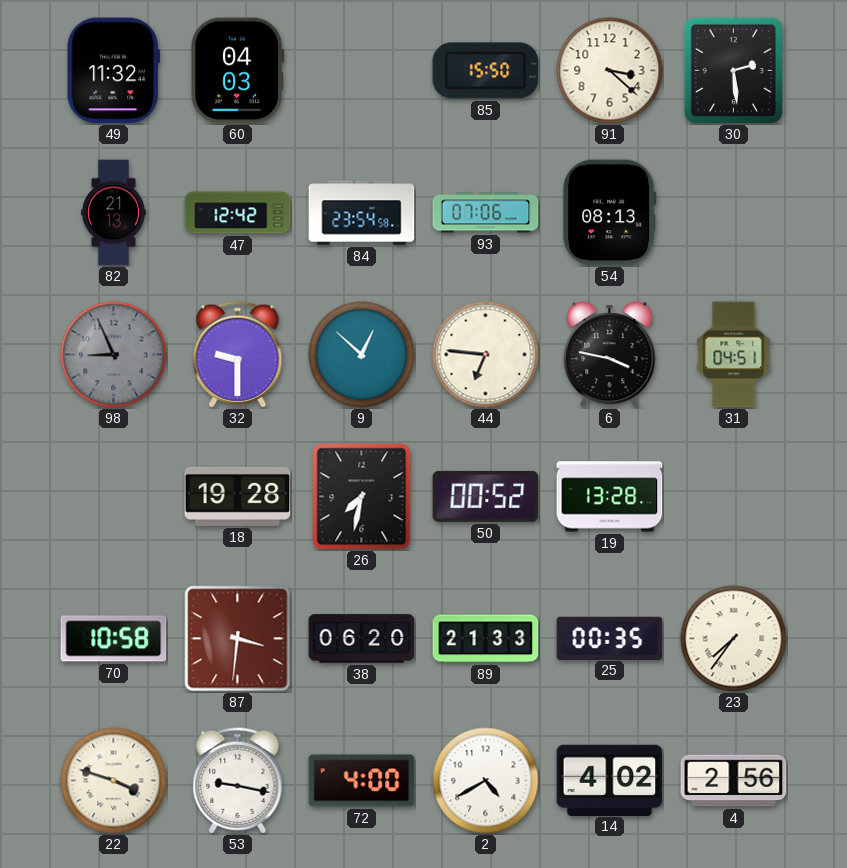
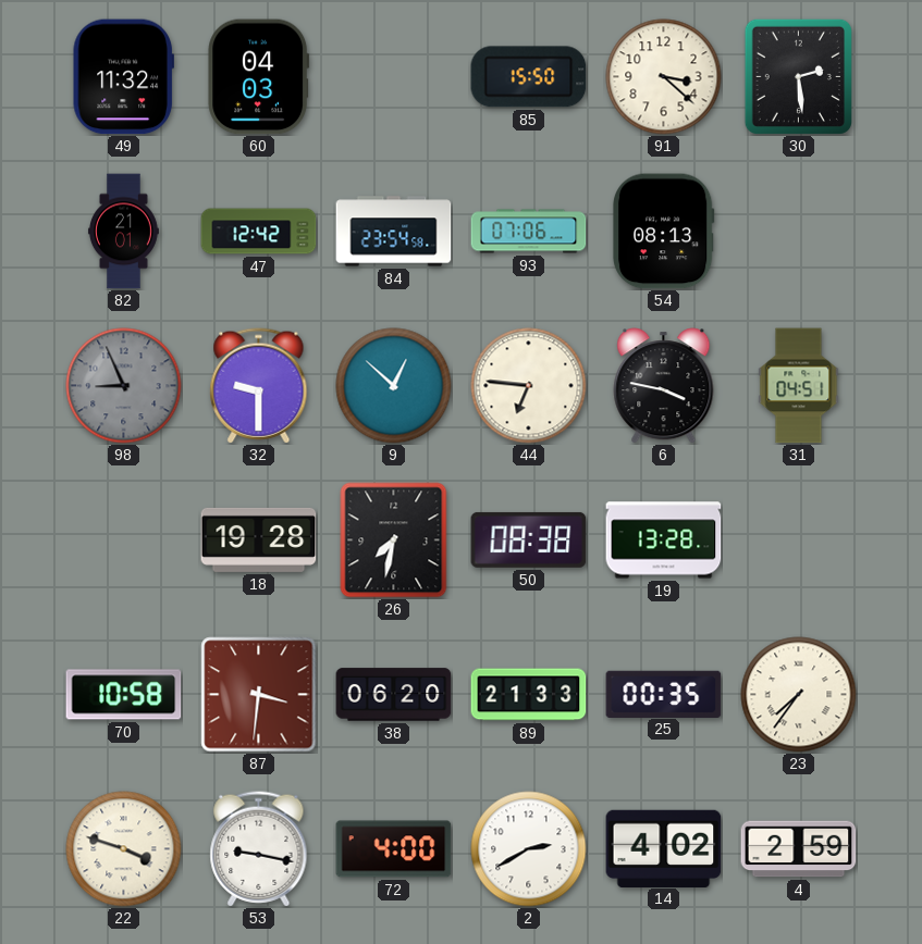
82: 21:13 -> 21:01
50: 00:52 -> 08:38
2: 4:40 -> 2:40
4: 2:56 -> 2:59
